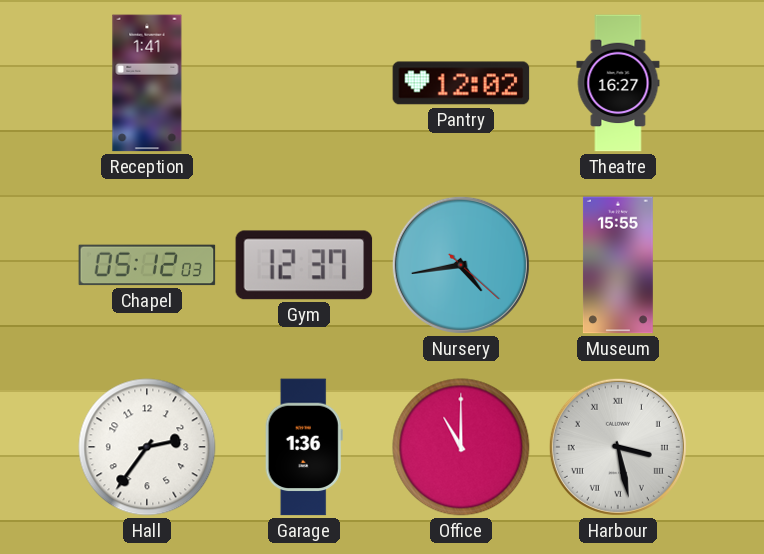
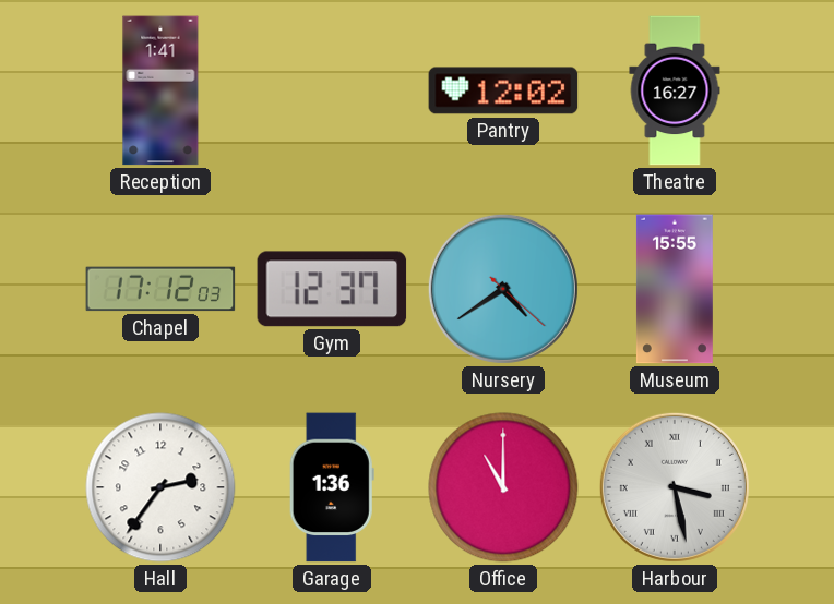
Chapel: 05:12 -> 17:12
Nursery: 4:43 -> 4:39
